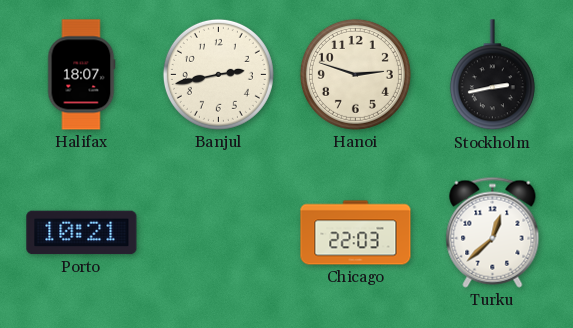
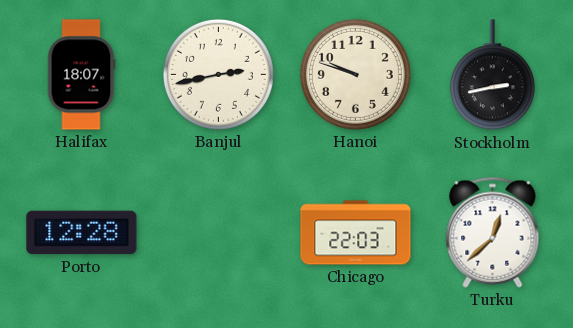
Hanoi: 2:48 -> 9:48
Porto: 10:21 -> 12:28
